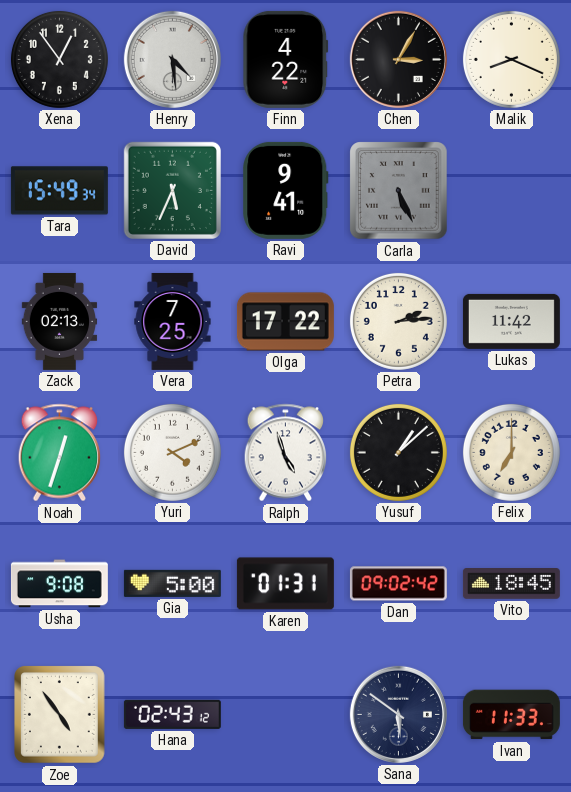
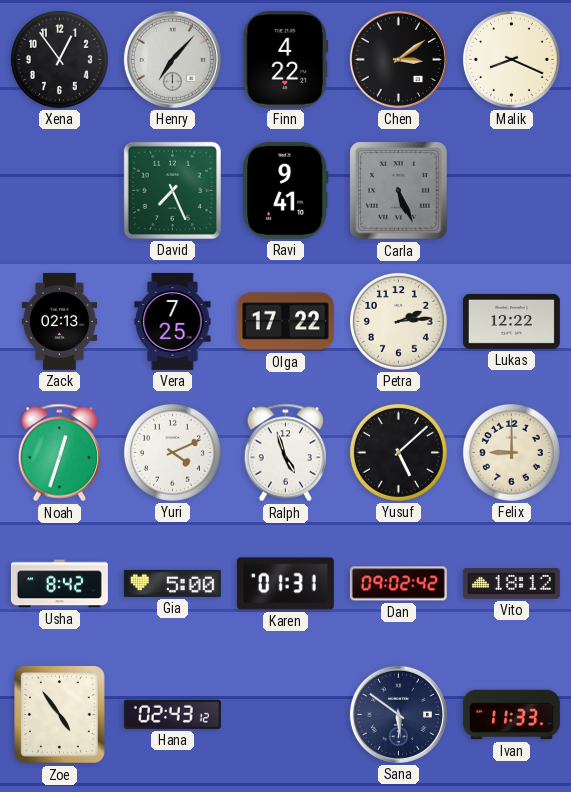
Henry: 4:29 -> 7:07
Chen: 3:05 -> 3:09
Tara: 15:49 -> none
David: 5:34 -> 7:26
Lukas: 11:42 -> 12:22
Yusuf: 1:08 -> 5:08
Felix: 7:00 -> 9:00
Usha: 9:08 -> 8:42
Vito: 18:45 -> 18:12
